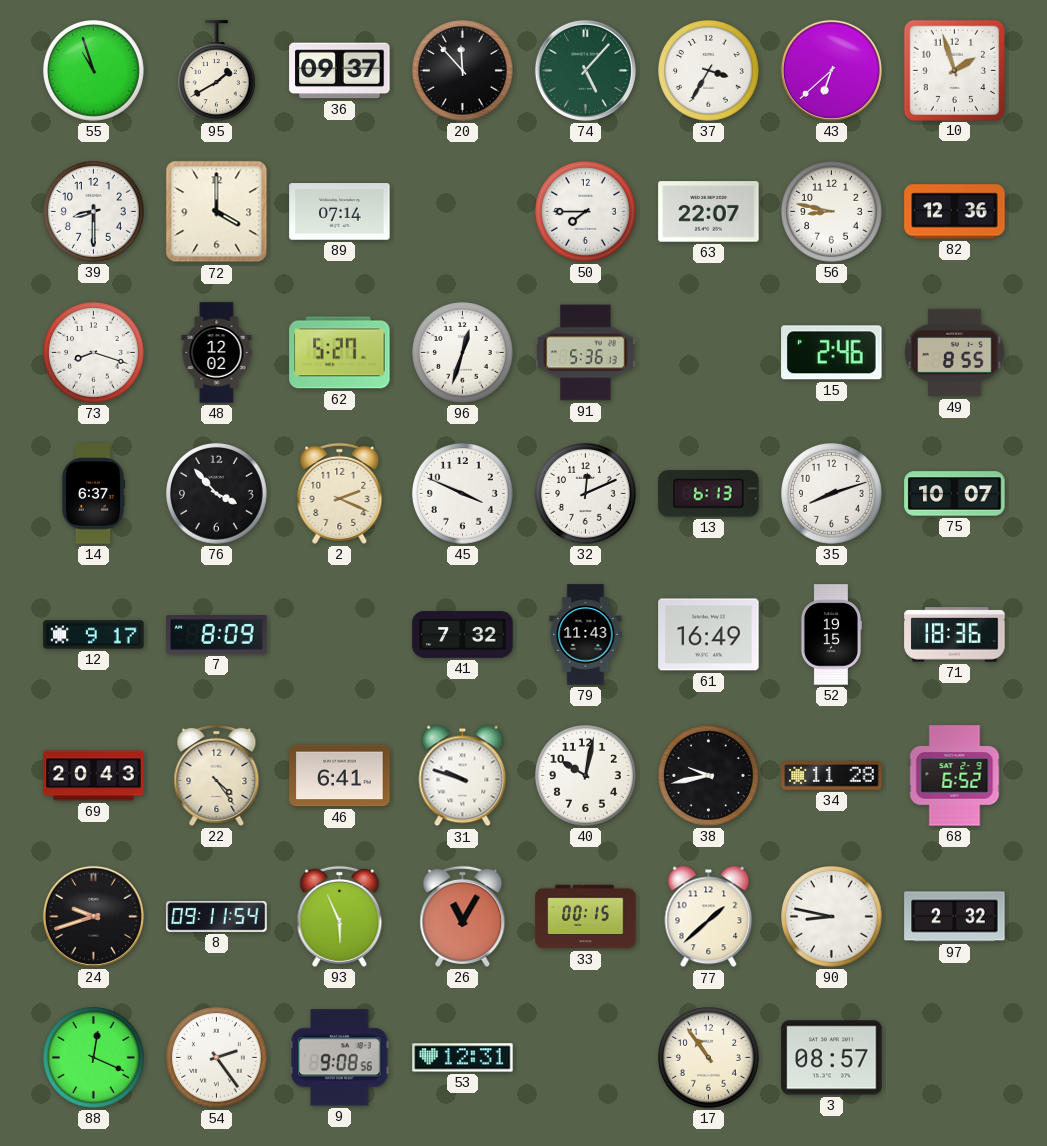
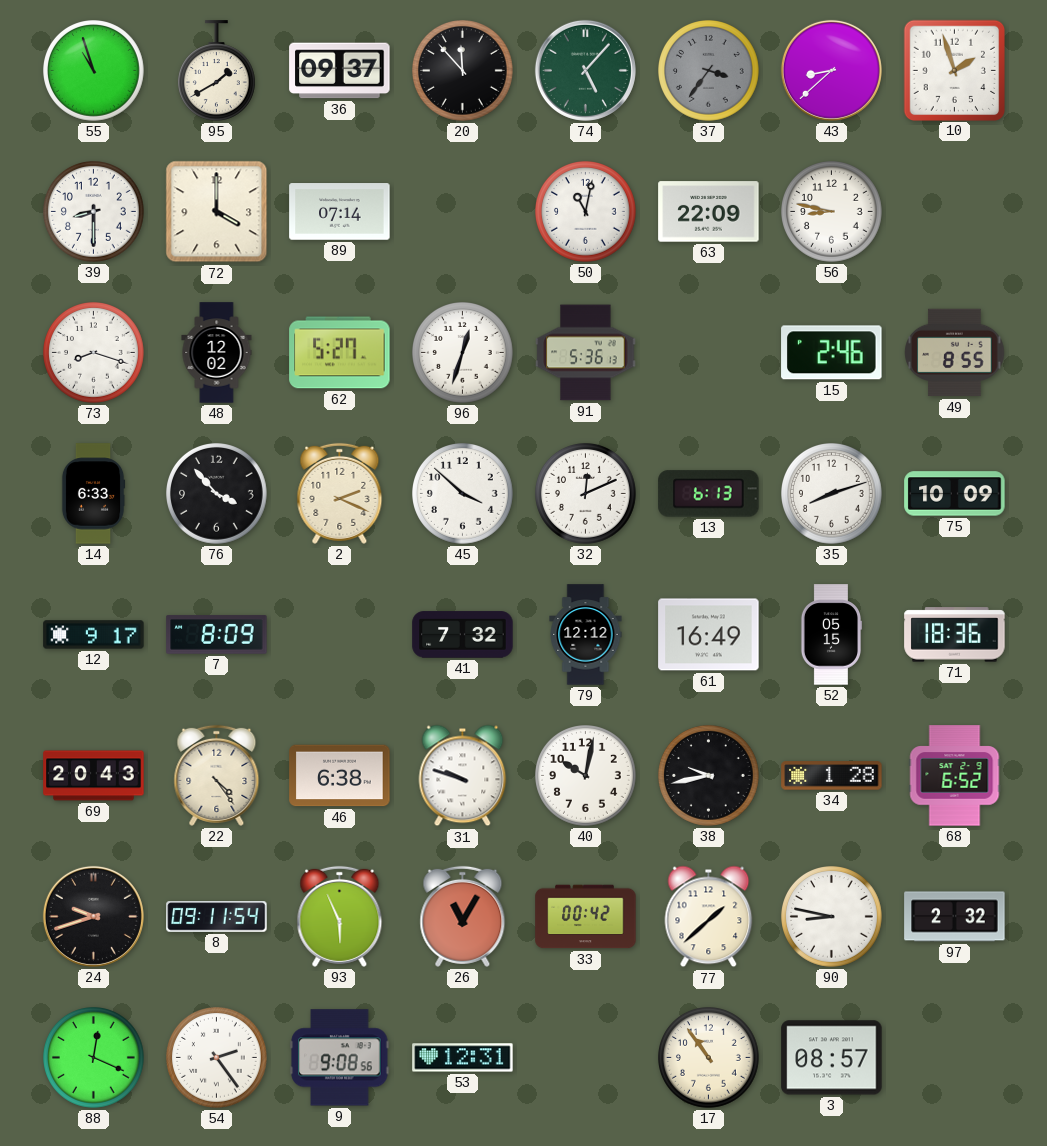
37: 3:35 -> 3:36
37 dial: white -> grey
43: 6:38 -> 8:38
50: 7:45 -> 11:02
63: 22:07 -> 22:09
82: 12:36 -> none
14: 6:37 -> 6:33
45: 3:49 -> 3:52
75: 10:07 -> 10:09
79: 11:43 -> 12:12
52: 19:15 -> 05:15
46: 6:41 -> 6:38
34: 11:28 -> 1:28
33: 00:15 -> 00:42
